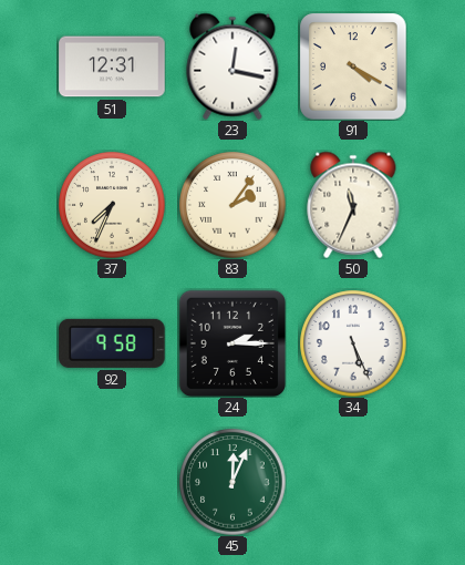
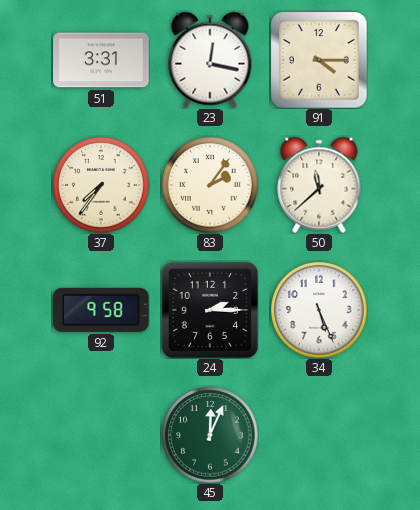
51: 12:31 -> 3:31
91: 4:20 -> 4:15
37: 7:34 -> 7:36
50: 11:34 -> 11:38
